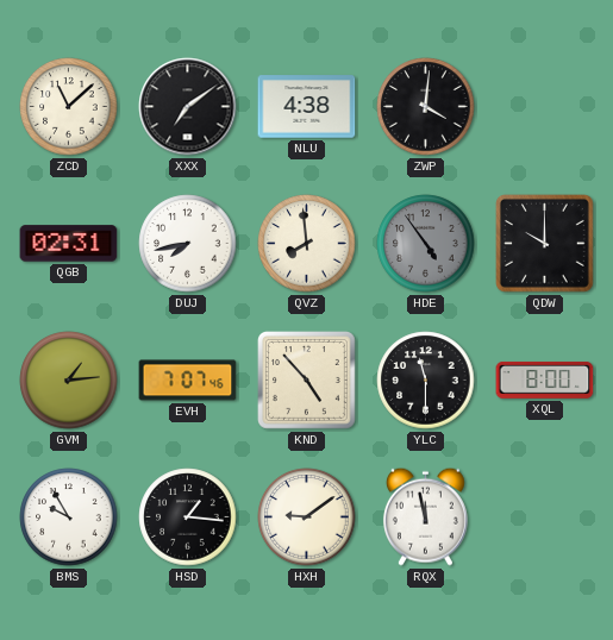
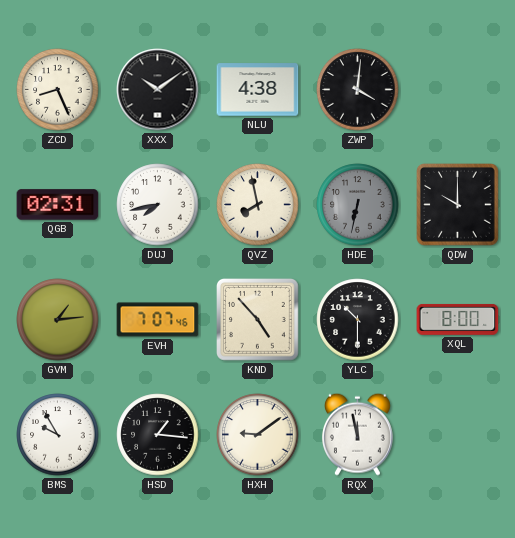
ZCD: 11:08 -> 8:26
XXX: 7:09 -> 10:09
QVZ: 7:59 -> 7:58
HDE: 4:54 -> 6:32
YLC: 11:30 -> 10:30
